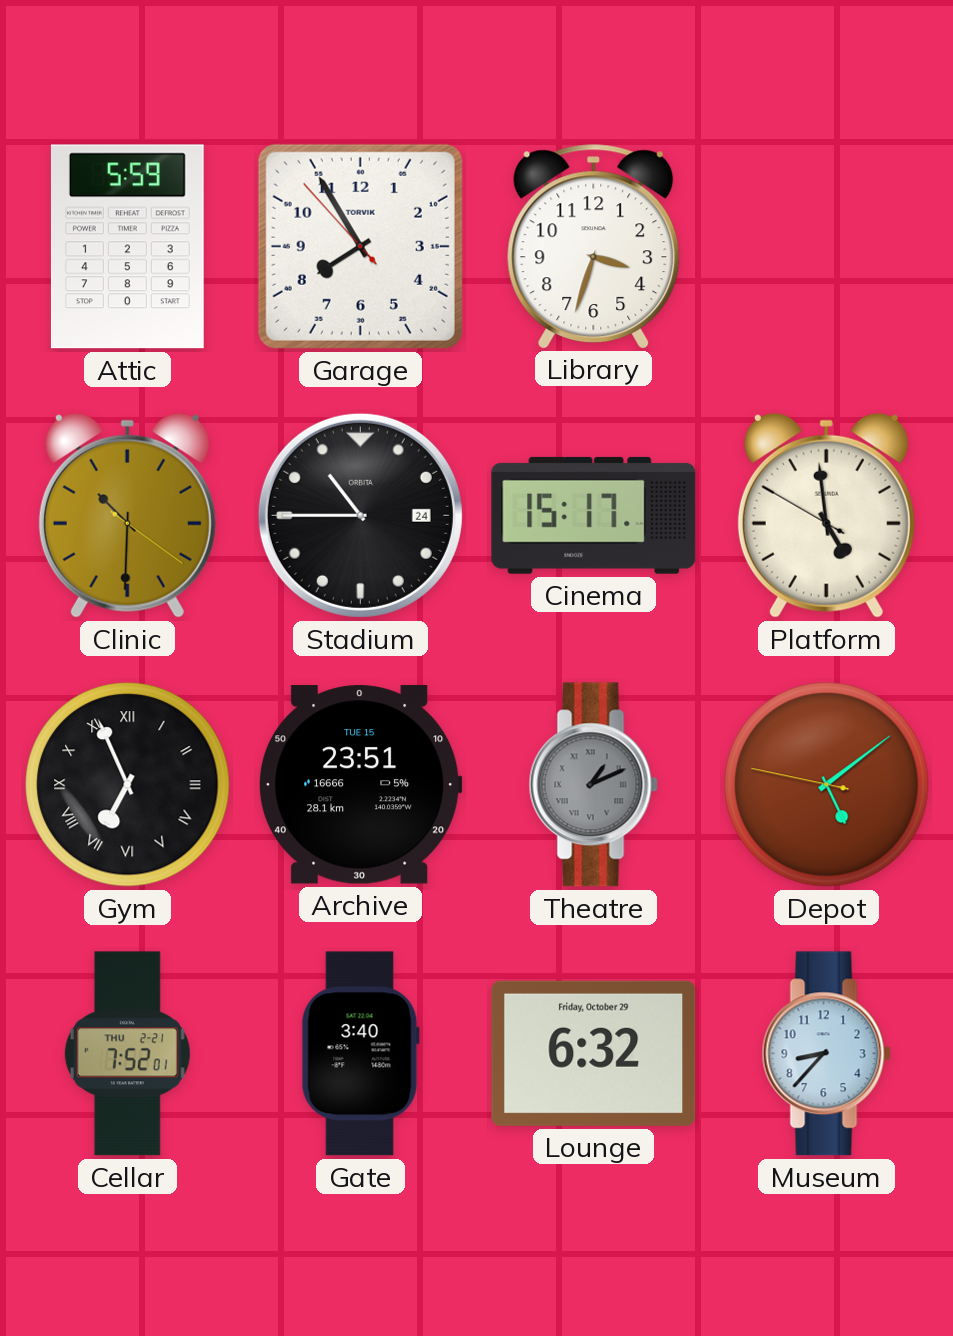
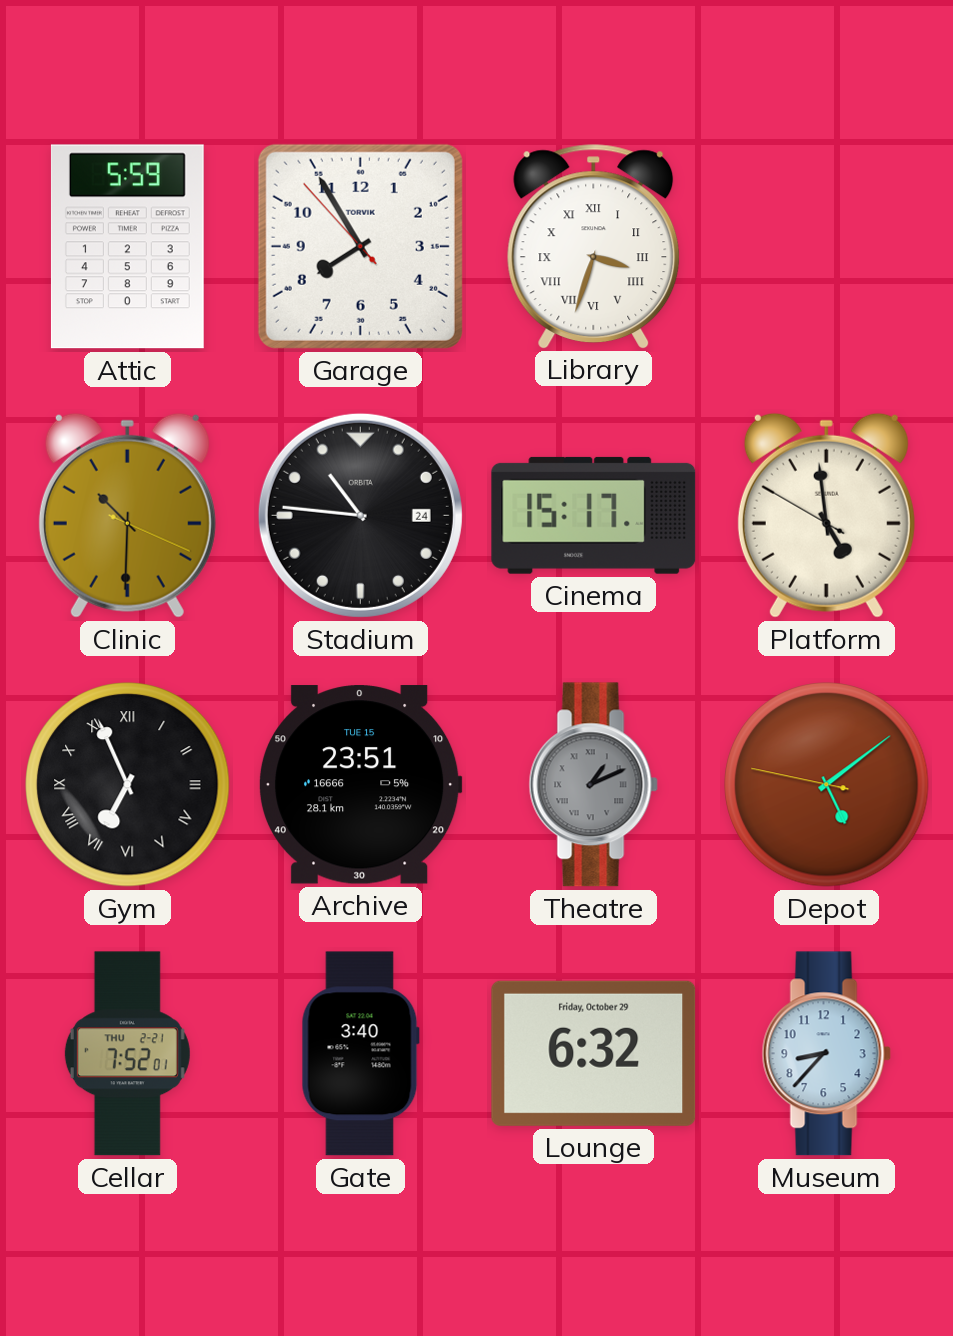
Library numerals: Arabic -> Roman
Clinic: 10:30:21 -> 10:30:19
Stadium: 10:45 -> 10:46
